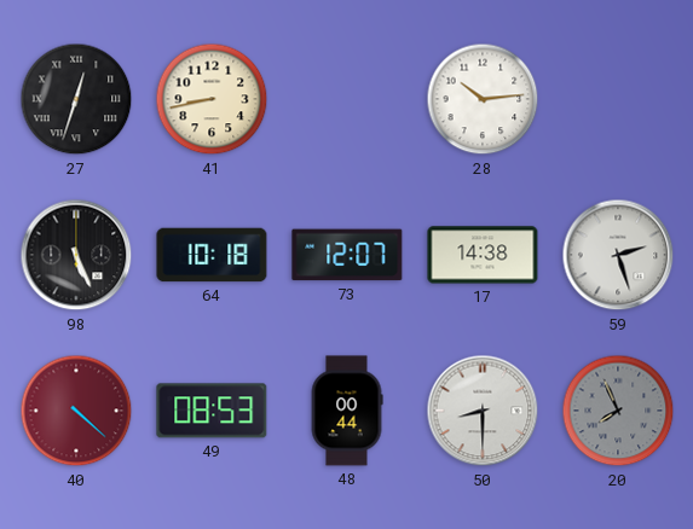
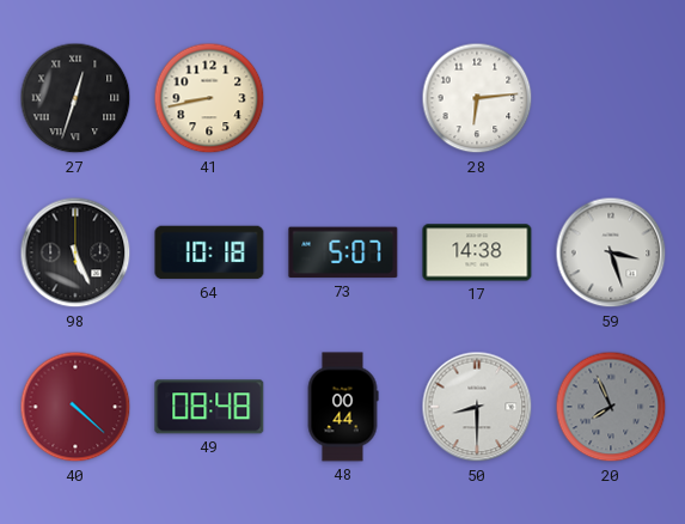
28: 10:14 -> 6:14
73: 12:07 -> 5:07
59: 2:27 -> 3:27
49: 08:53 -> 08:48
